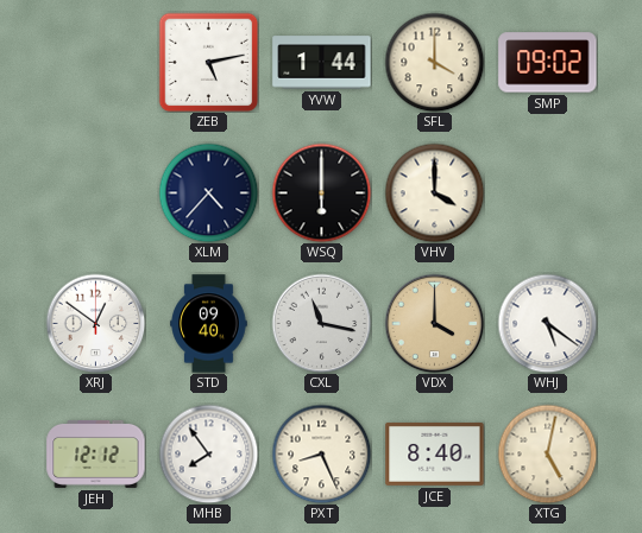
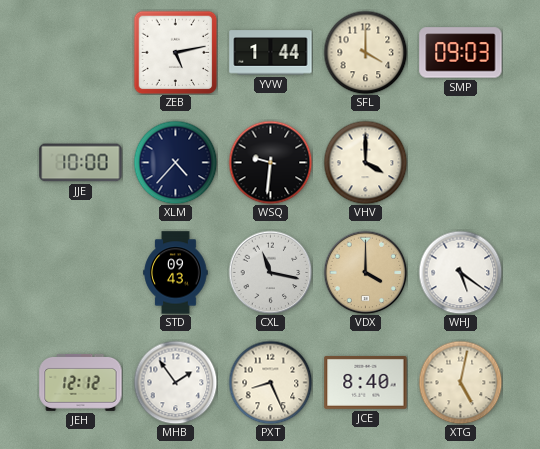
SMP: 09:02 -> 09:03
JJE: none -> 10:00
WSQ: 6:00 -> 9:31
XRJ: 12:51 -> none
STD: 09:40 -> 09:43
MHB: 7:54 -> 1:54
